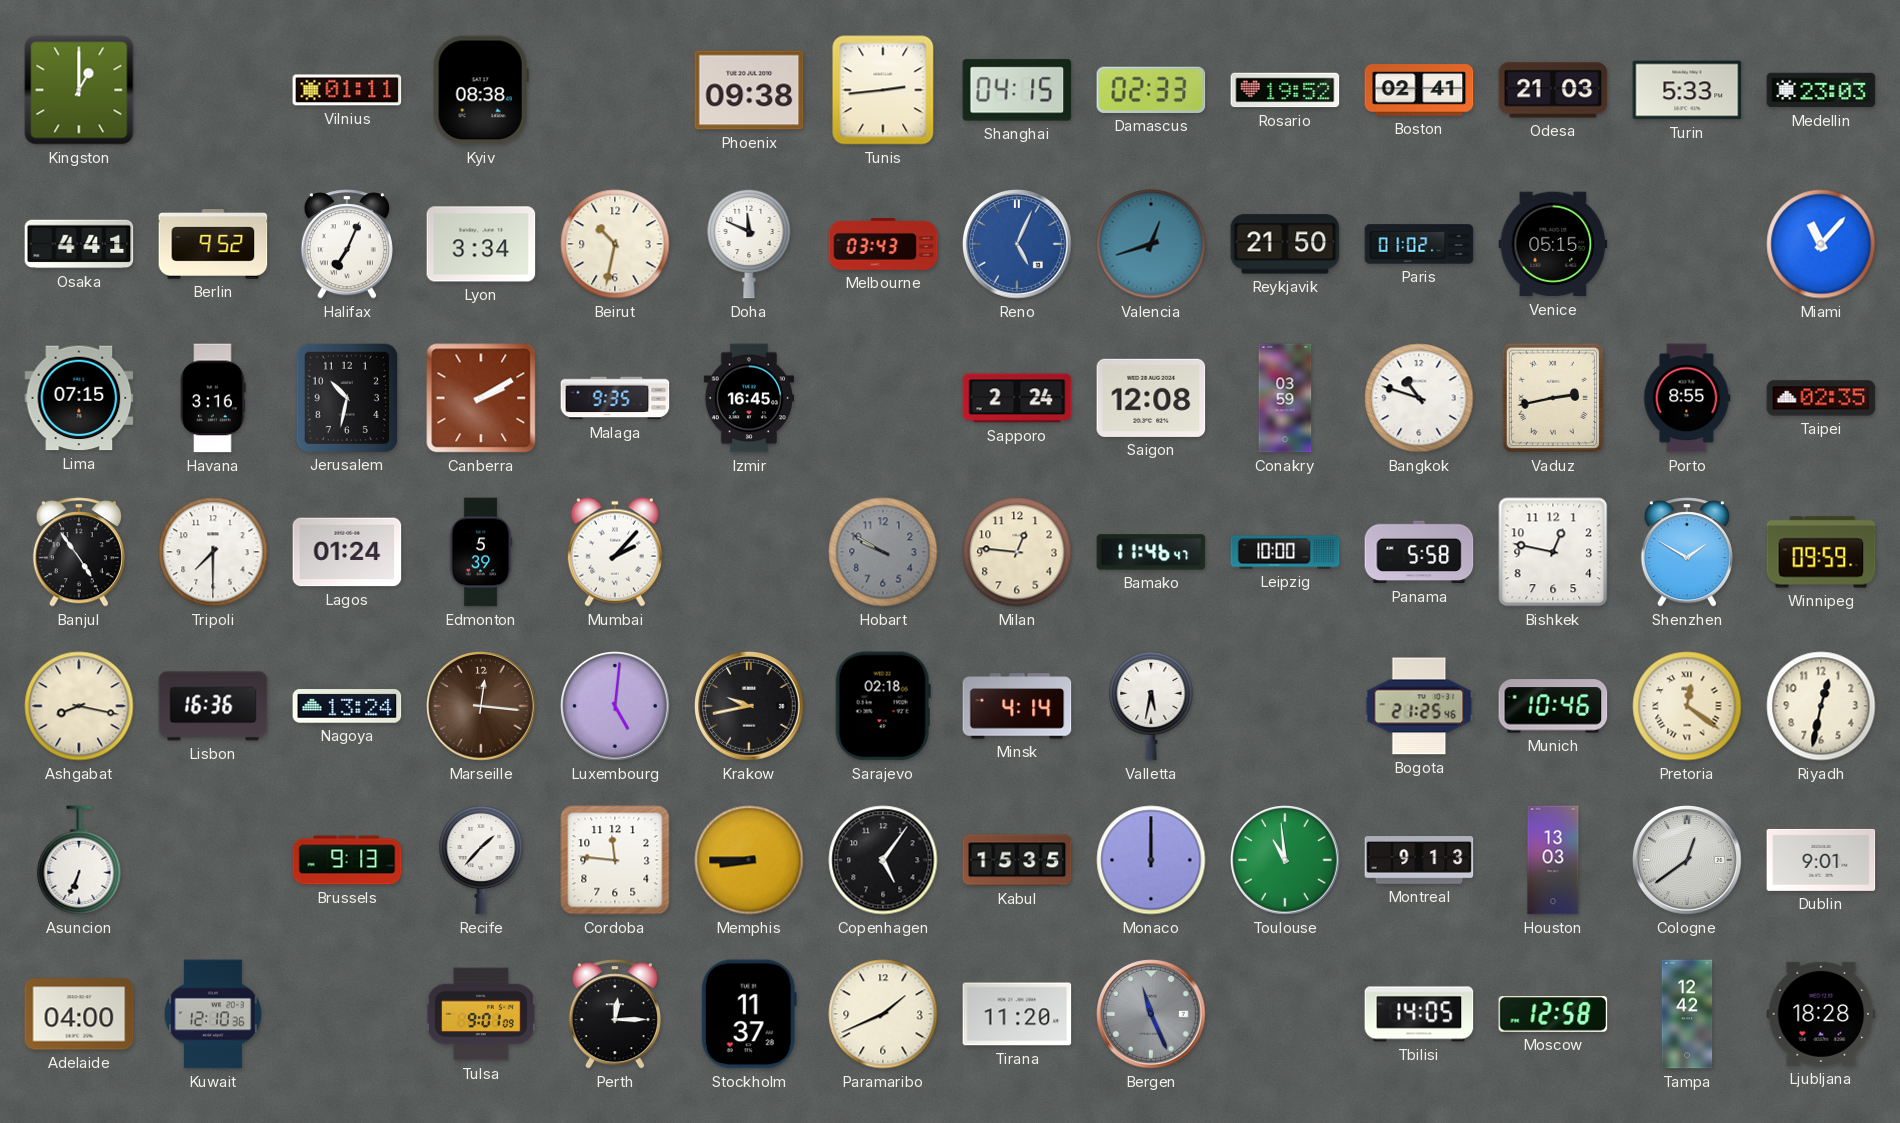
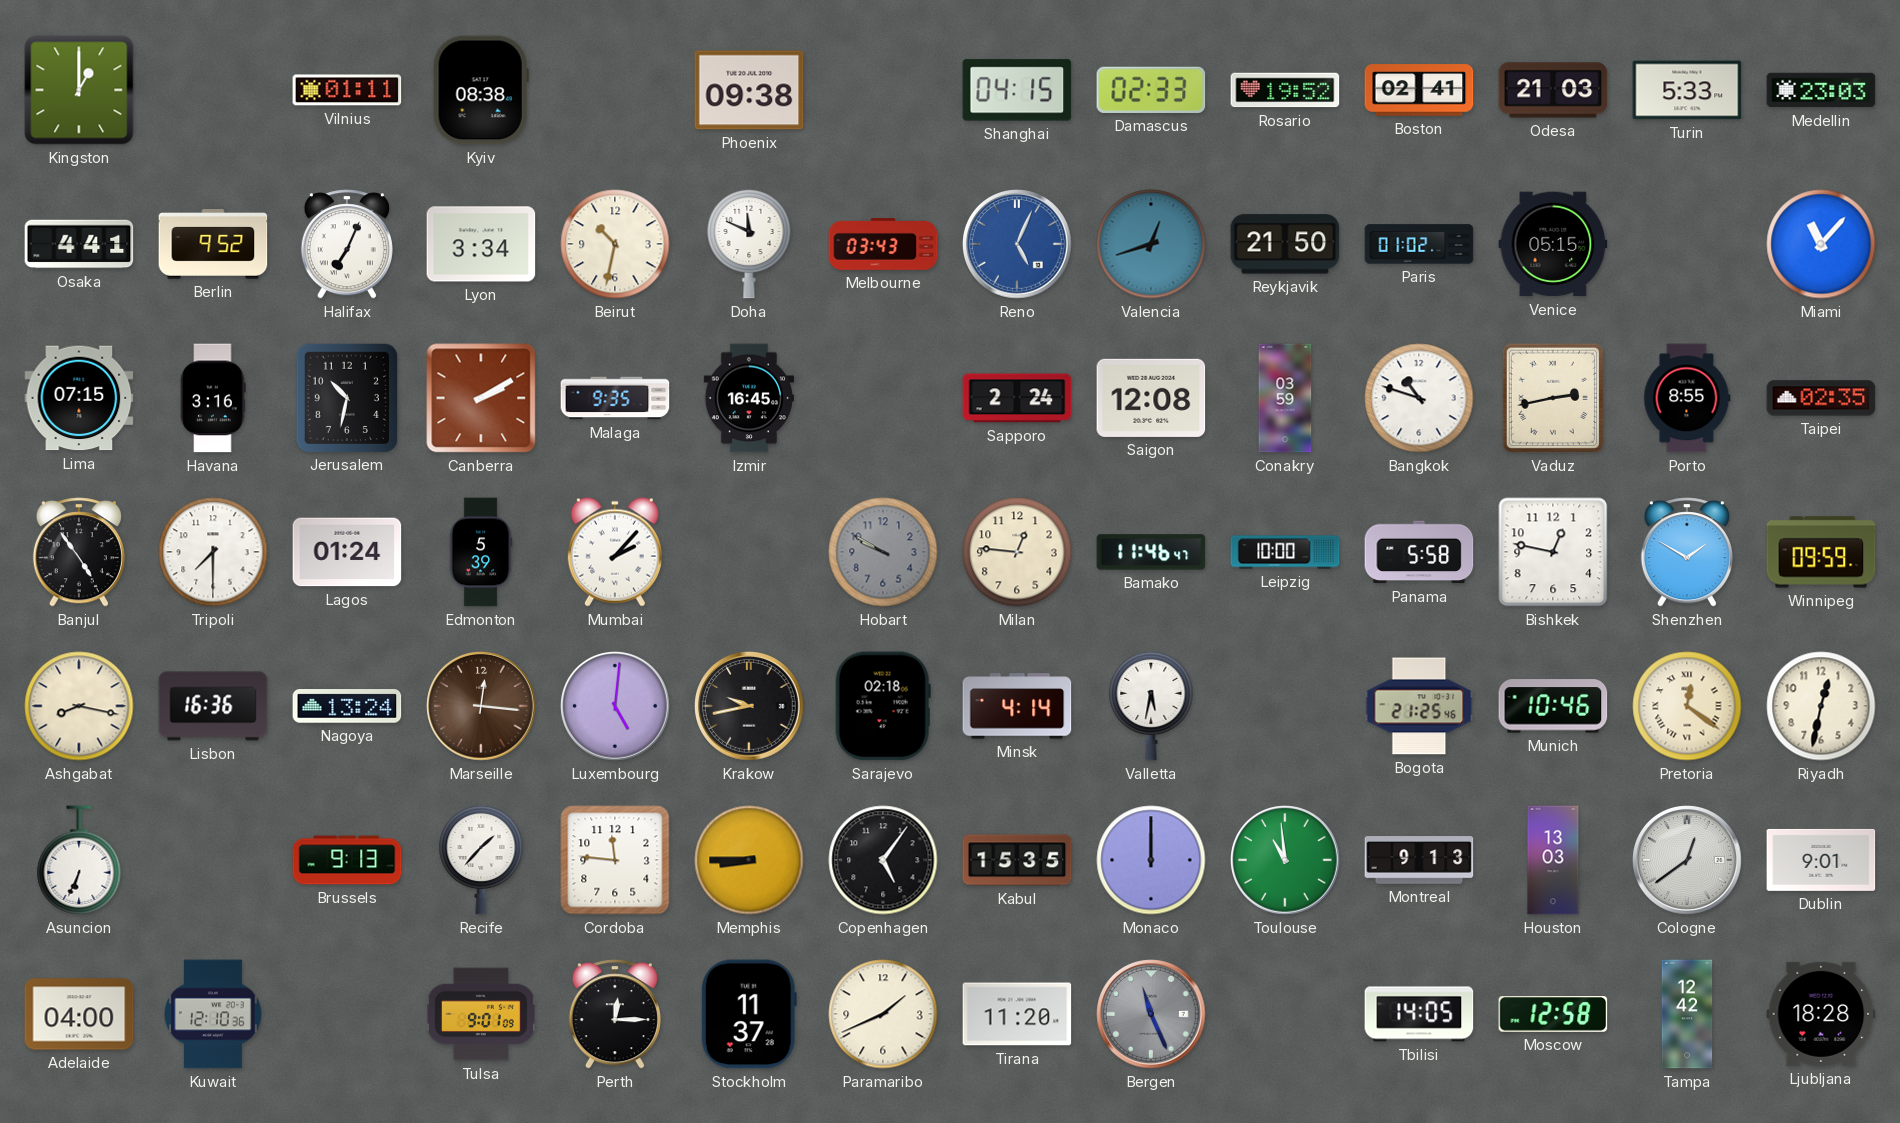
Tunis: 2:44 -> none
